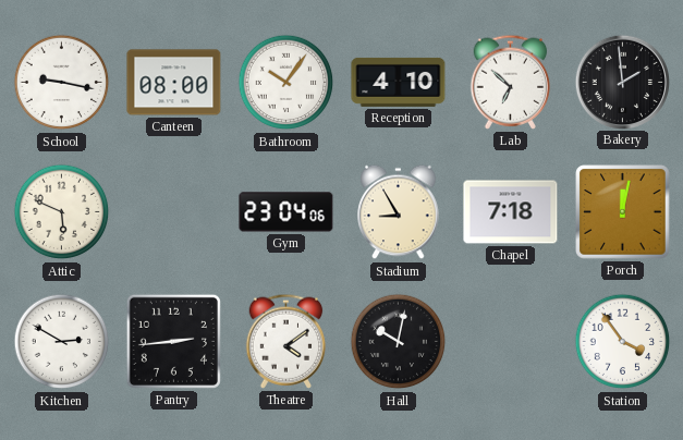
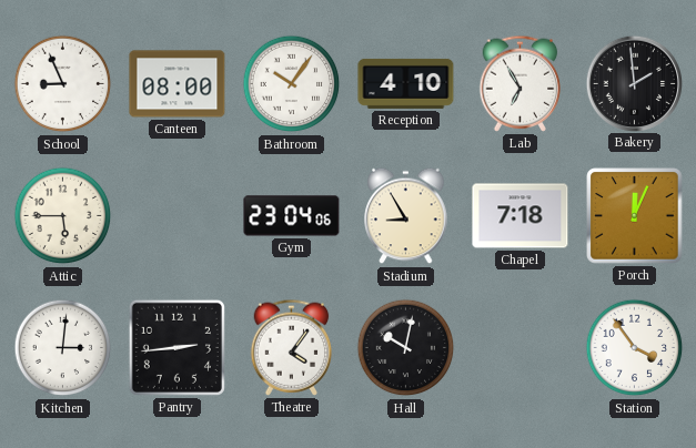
School: 9:17 -> 8:56
Lab: 6:52 -> 6:55
Attic: 5:49 -> 5:45
Porch: 12:02 -> 12:04
Kitchen: 2:50 -> 3:01
Theatre: 4:09 -> 4:06
